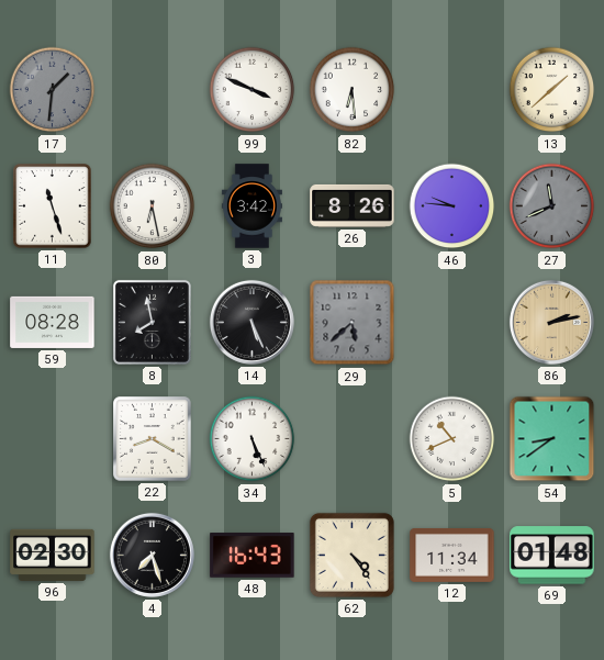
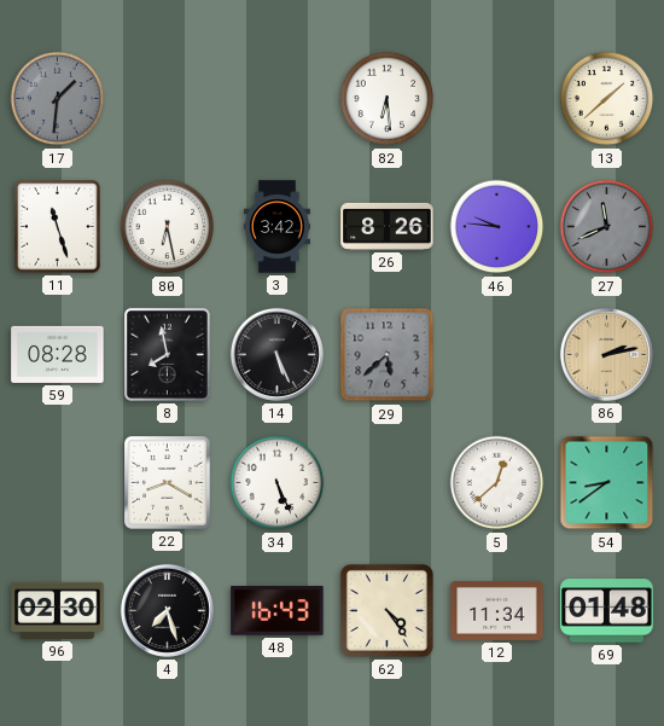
99: 3:49 -> none
5: 10:41 -> 12:38
